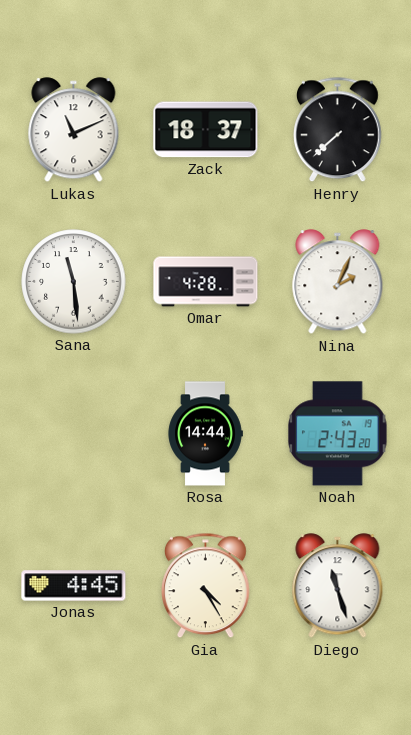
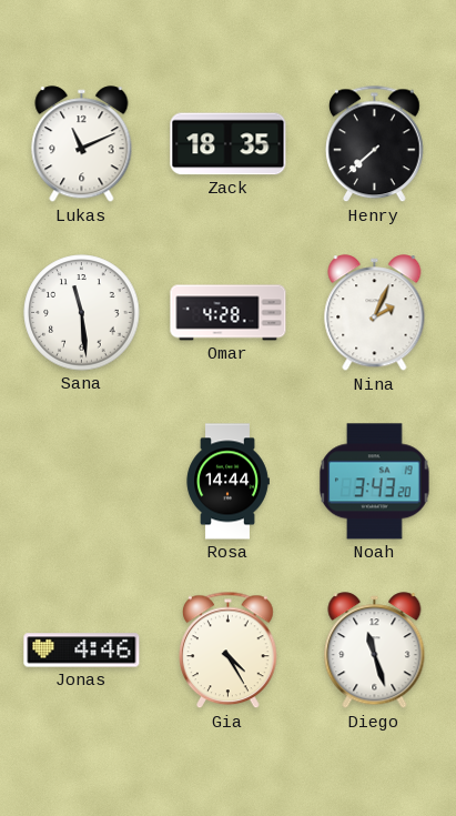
Zack: 18:37 -> 18:35
Noah: 2:43 -> 3:43
Jonas: 4:45 -> 4:46
